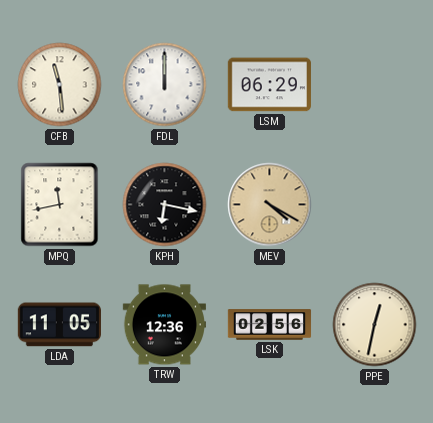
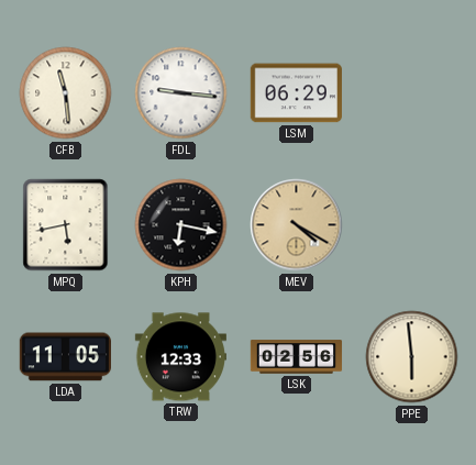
FDL: 12:00 -> 9:16
MPQ: 11:43 -> 5:43
TRW: 12:36 -> 12:33
PPE: 12:32 -> 5:59
